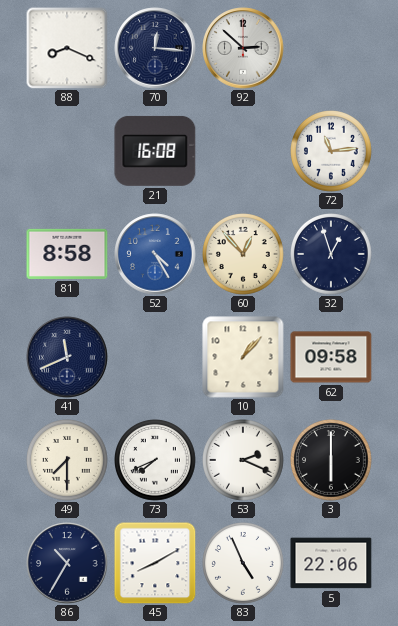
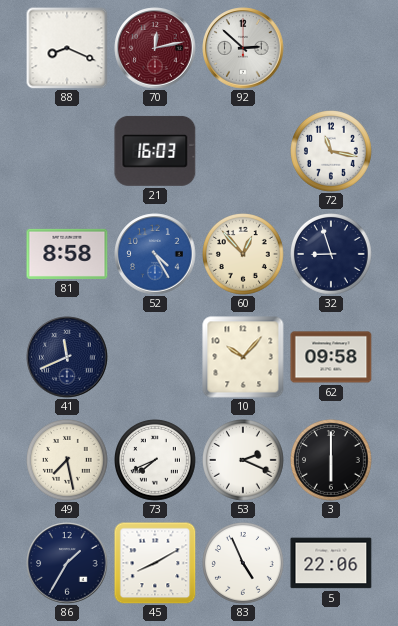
70: 12:16 -> 12:13
70 dial: navy -> burgundy
21: 16:08 -> 16:03
72: 11:14 -> 11:17
32: 12:57 -> 8:57
10: 1:07 -> 10:07
49: 7:30 -> 7:28
86: 10:35 -> 1:35
